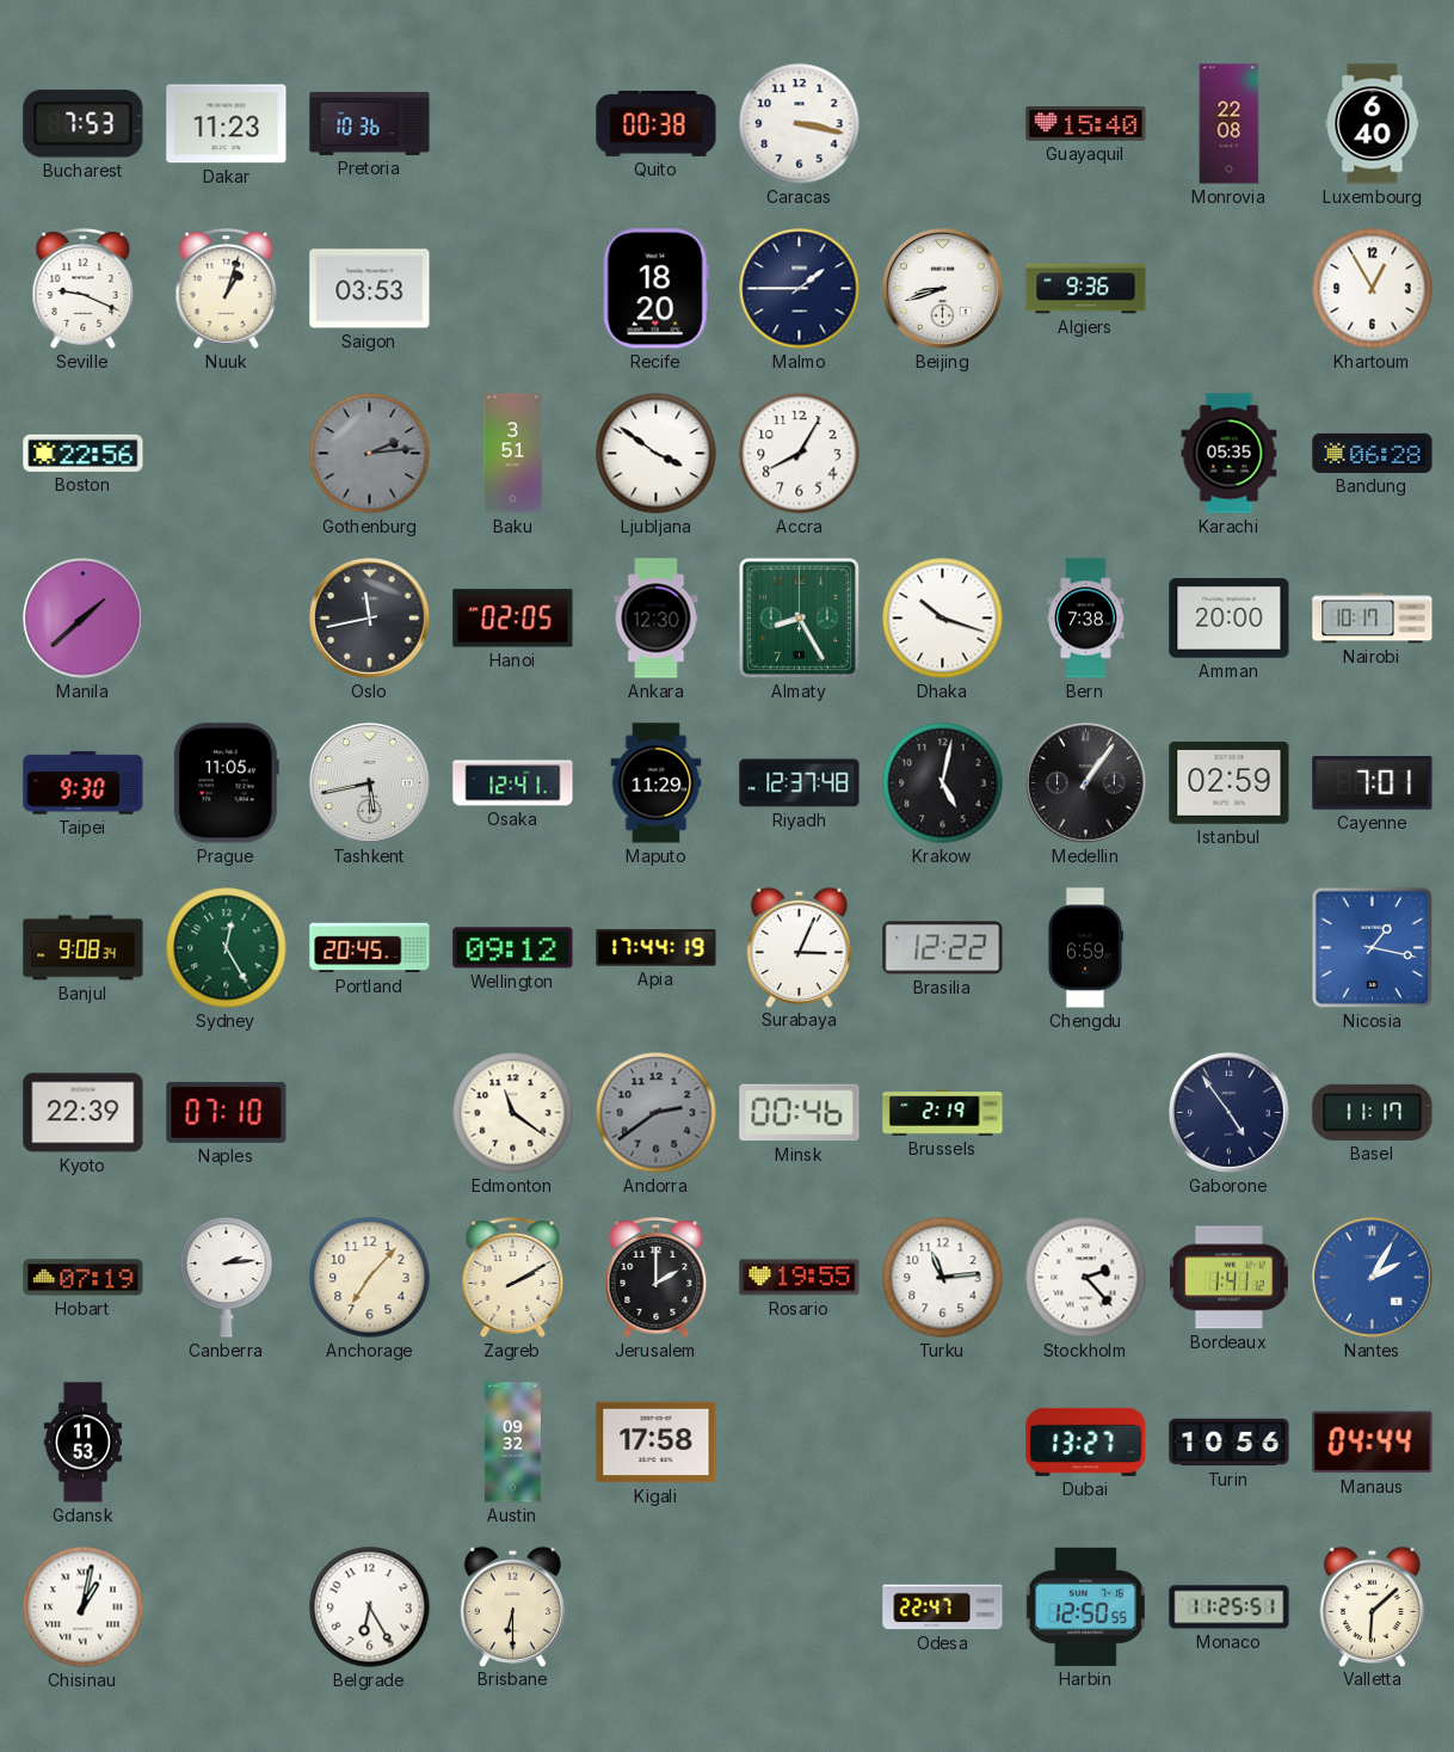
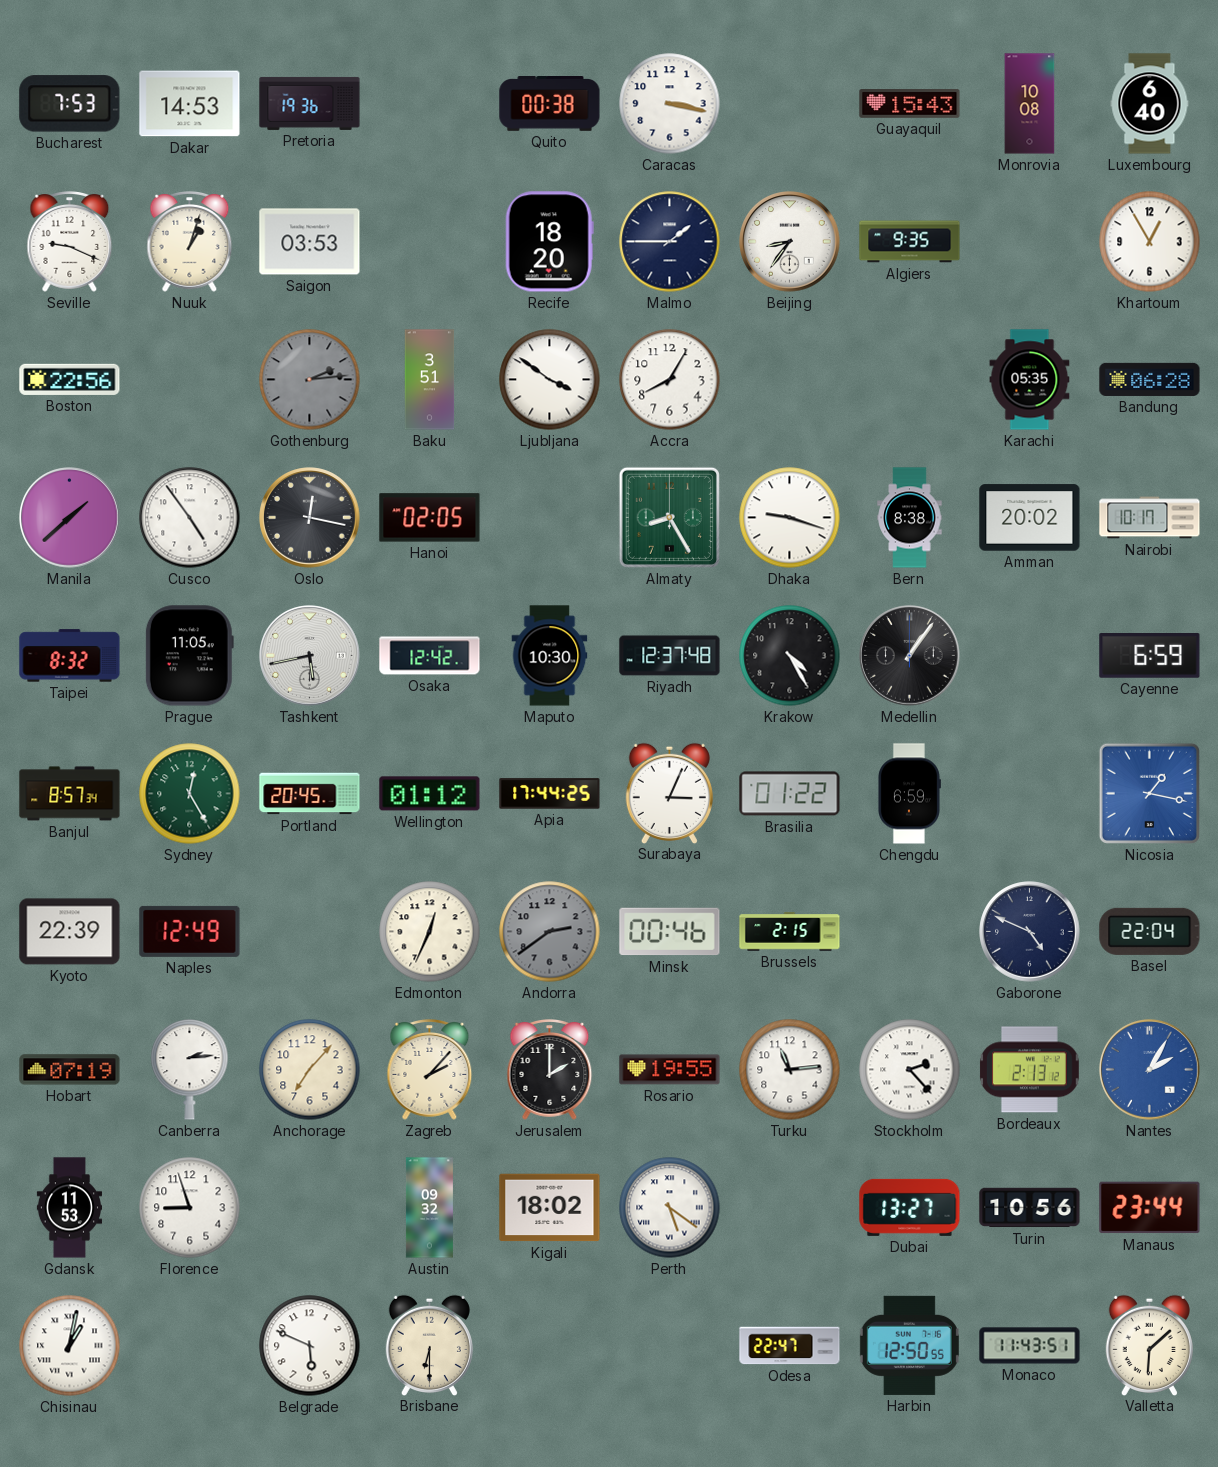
Dakar: 11:23 -> 14:53
Pretoria: 10:36 -> 19:36
Guayaquil: 15:40 -> 15:43
Monrovia: 22:08 -> 10:08
Beijing: 8:42 -> 8:36
Algiers: 9:36 -> 9:35
Cusco: none -> 4:54
Oslo: 11:43 -> 12:17
Ankara: 12:30 -> none
Dhaka: 10:18 -> 9:18
Bern: 7:38 -> 8:38
Amman: 20:00 -> 20:02
Taipei: 9:30 -> 8:32
Osaka: 12:41 -> 12:42
Maputo: 11:29 -> 10:30
Krakow: 5:02 -> 4:25
Istanbul: 02:59 -> none
Cayenne: 7:01 -> 6:59
Banjul: 9:08 -> 8:57
Wellington: 09:12 -> 01:12
Apia: 17:44:19 -> 17:44:25
Brasilia: 12:22 -> 01:22
Naples: 07:10 -> 12:49
Edmonton: 11:21 -> 12:34
Brussels: 2:19 -> 2:15
Gaborone: 4:54 -> 4:49
Basel: 11:17 -> 22:04
Zagreb: 2:10 -> 2:07
Bordeaux: 1:41 -> 2:13
Florence: none -> 8:57
Kigali: 17:58 -> 18:02
Perth: none -> 5:21
Manaus: 04:44 -> 23:44
Belgrade: 6:25 -> 5:49
Monaco: 11:25 -> 11:43
